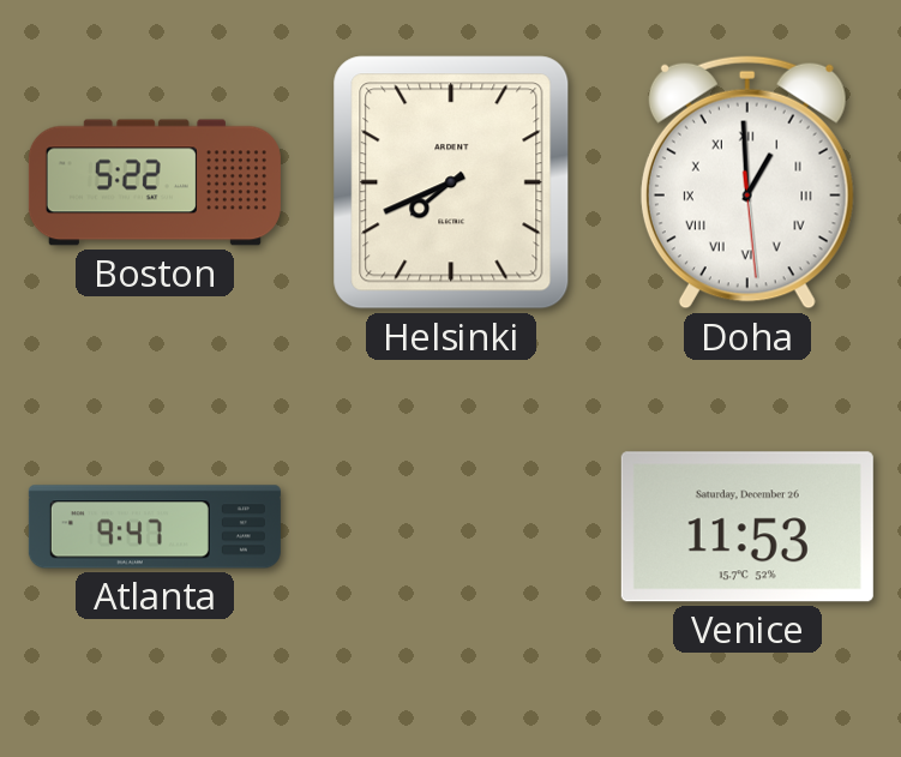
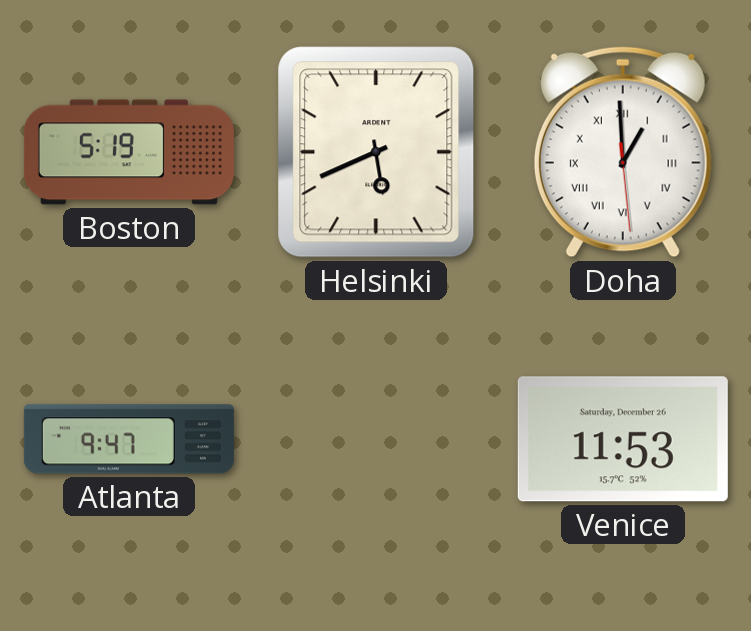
Boston: 5:22 -> 5:19
Helsinki: 7:41 -> 5:41
